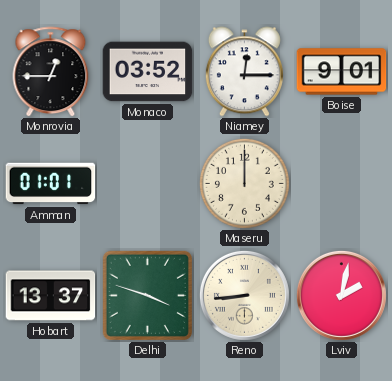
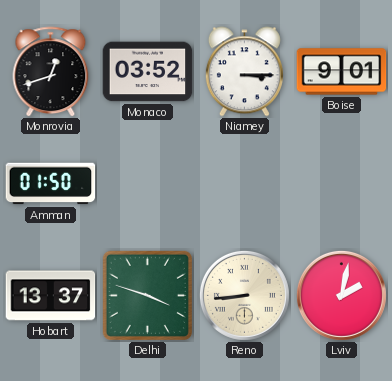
Monrovia: 12:45 -> 12:42
Niamey: 12:15 -> 3:15
Amman: 01:01 -> 01:50
Maseru: 12:00 -> none
